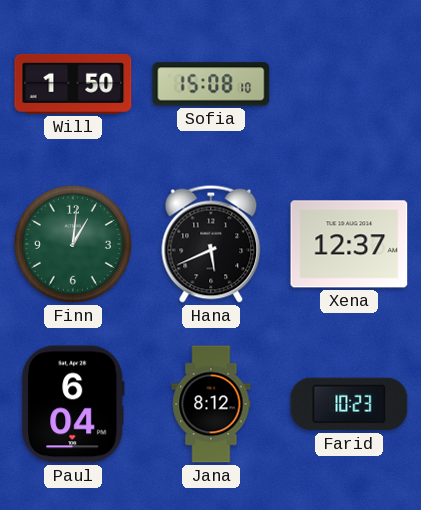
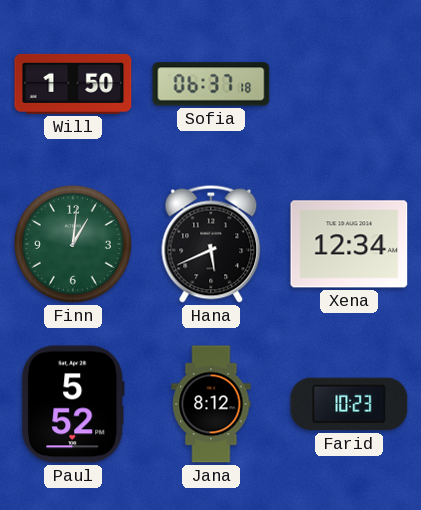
Sofia: 15:08 -> 06:37
Xena: 12:37 -> 12:34
Paul: 6:04 -> 5:52
